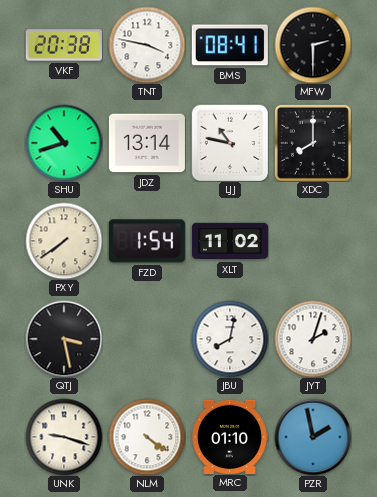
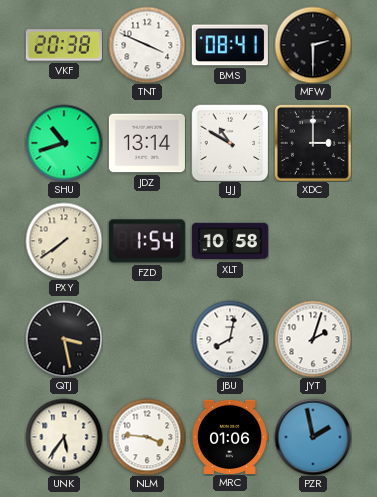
TNT: 3:47 -> 3:49
LJJ: 10:47 -> 10:50
XDC: 8:00 -> 3:00
XLT: 11:02 -> 10:58
UNK: 9:18 -> 5:36
NLM: 4:21 -> 3:46
MRC: 01:10 -> 01:06
